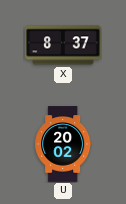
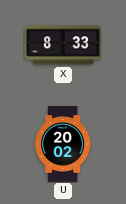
X: 8:37 -> 8:33
